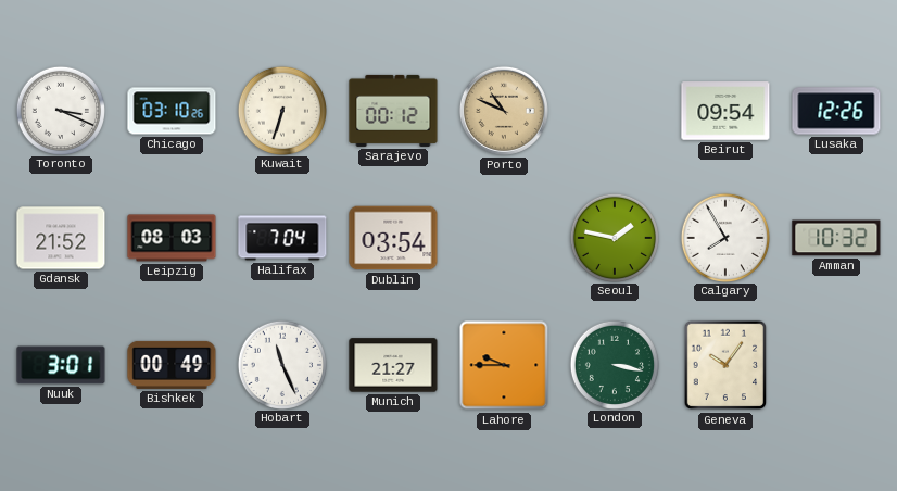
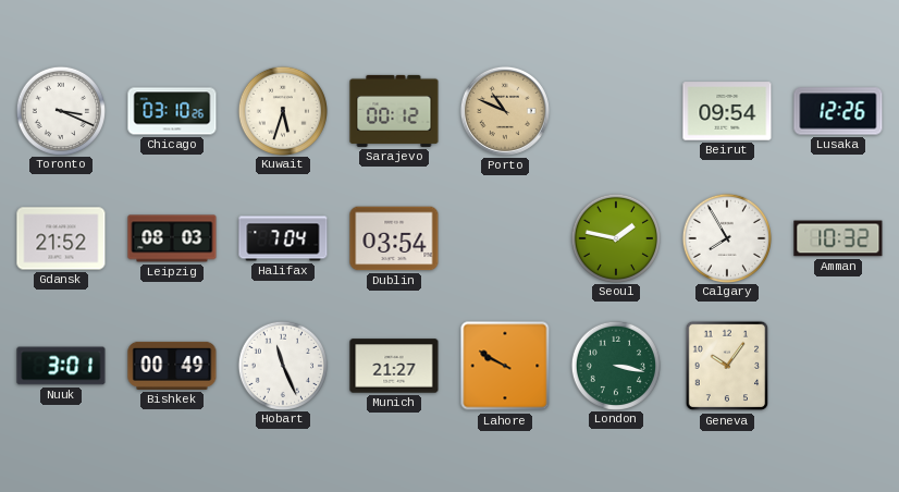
Kuwait: 6:33 -> 5:33
Lahore: 9:45 -> 9:50
